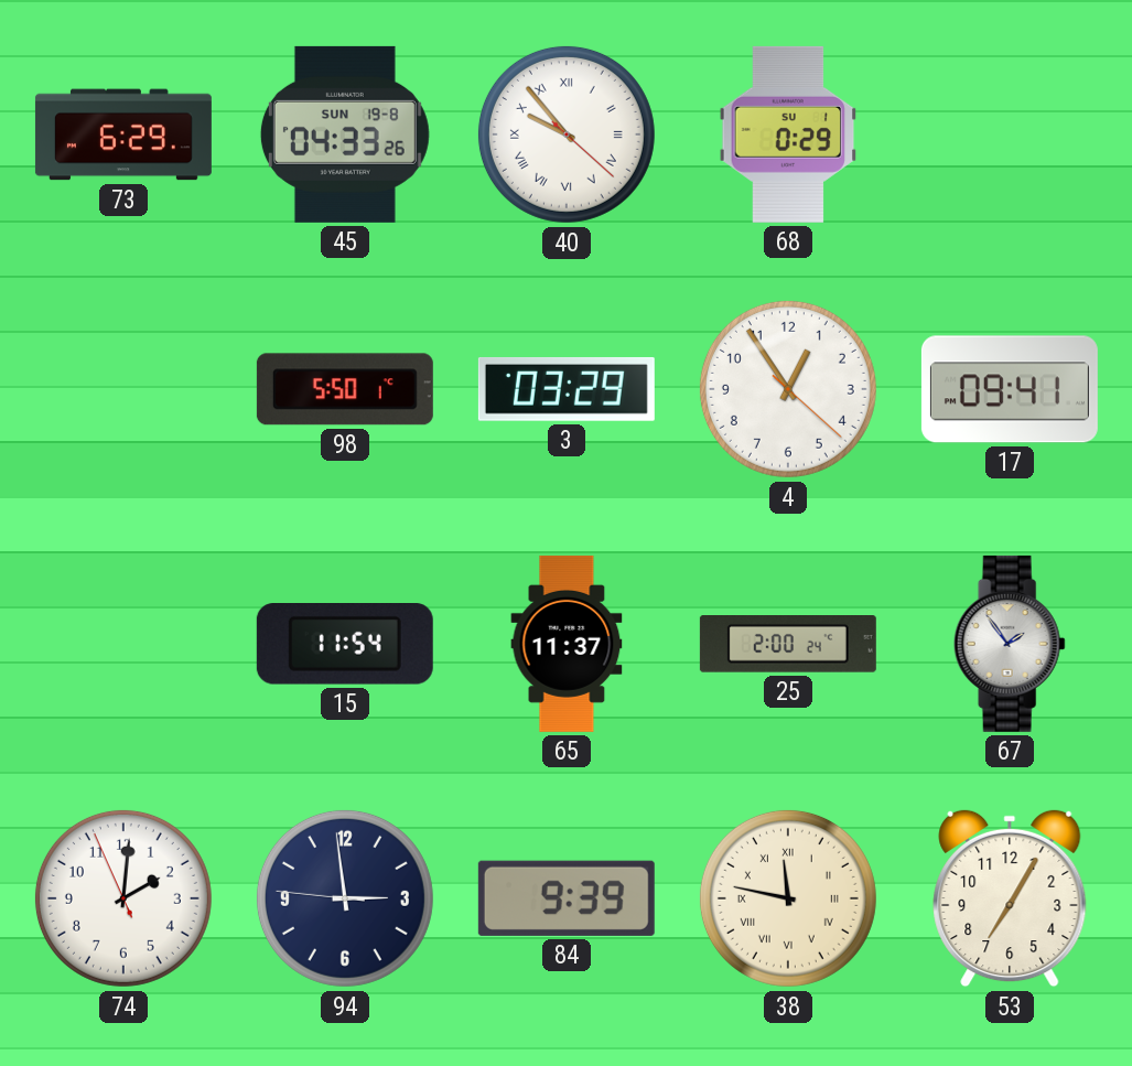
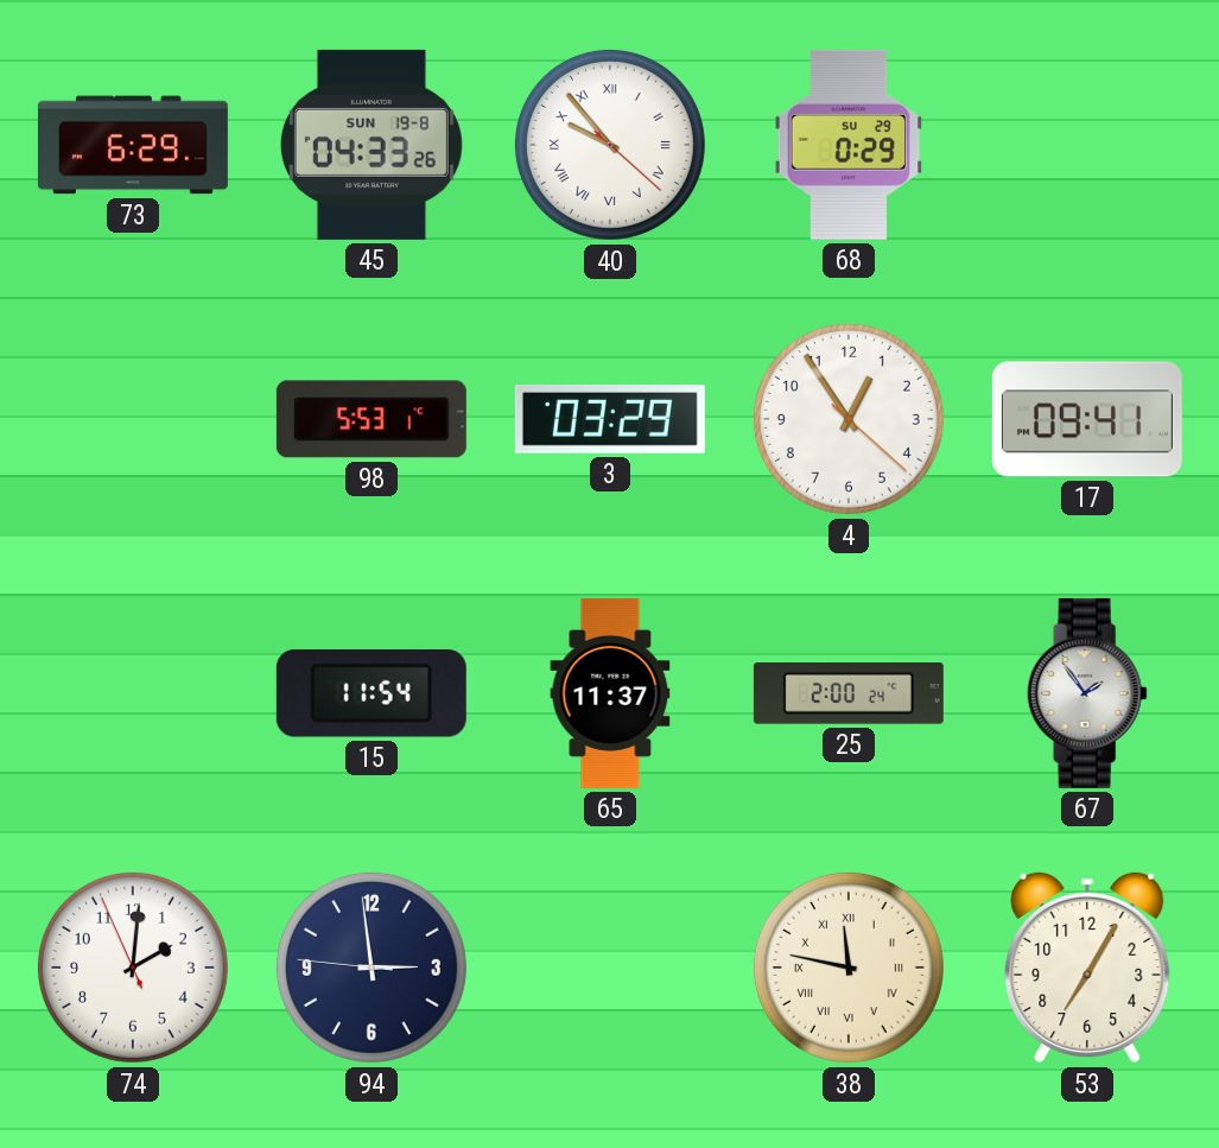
68 date: SU 1 -> SU 29
98: 5:50 -> 5:53
84: 9:39 -> none
